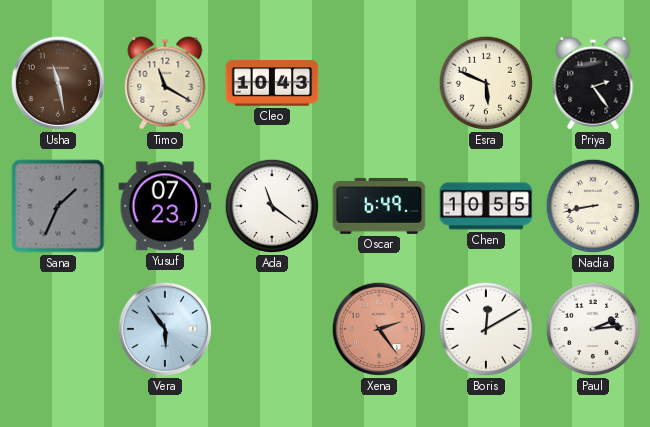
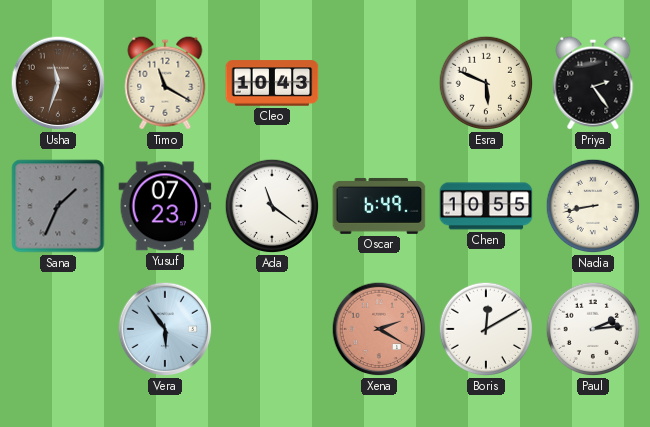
Usha: 11:28 -> 11:33
Xena: 2:24 -> 2:20
